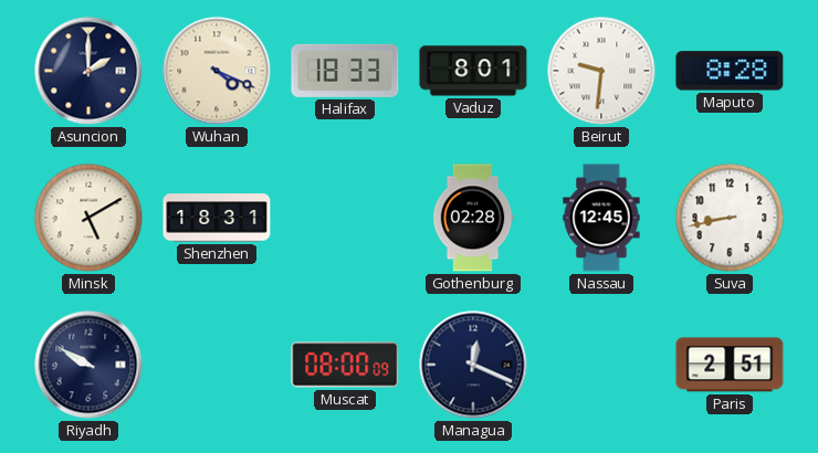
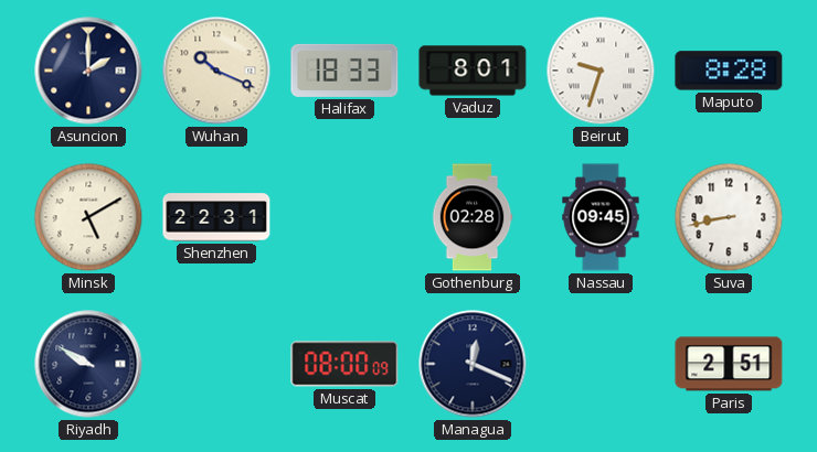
Wuhan: 4:19 -> 10:19
Beirut: 9:31 -> 9:33
Shenzhen: 18:31 -> 22:31
Nassau: 12:45 -> 09:45
